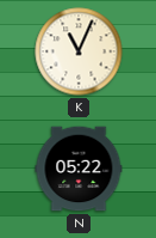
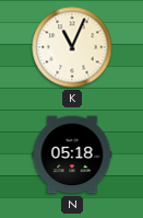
N: 05:22 -> 05:18
